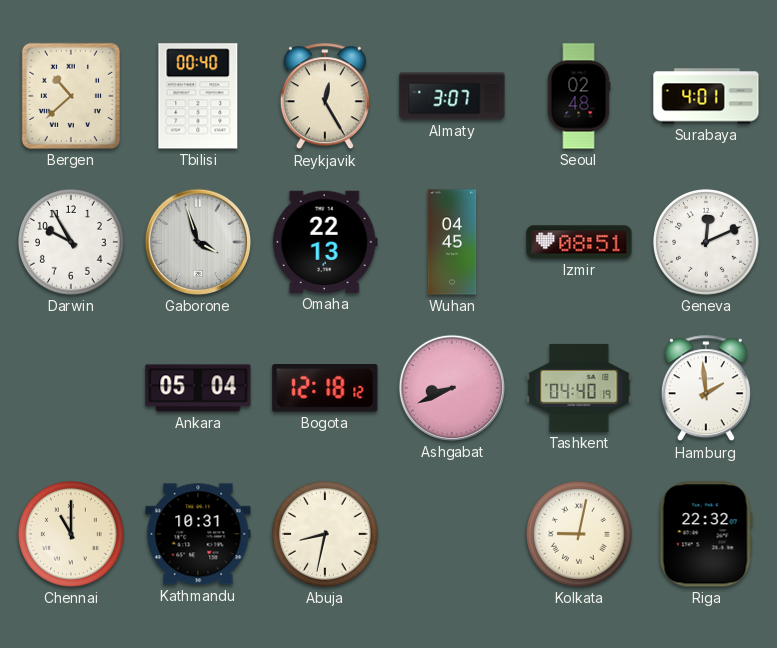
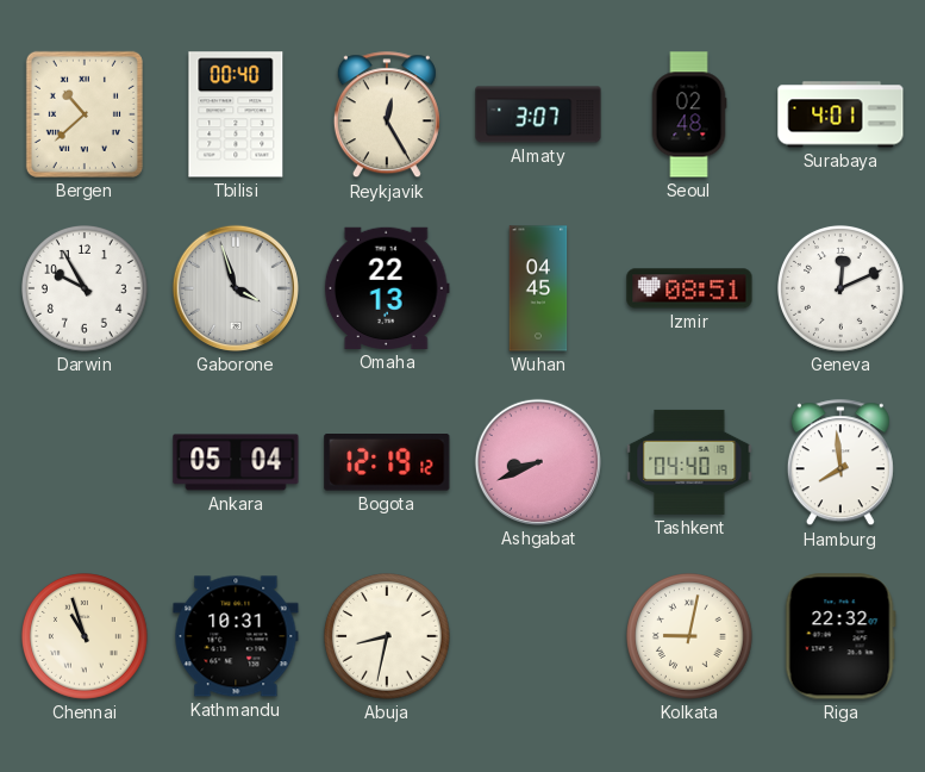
Bogota: 12:18 -> 12:19
Hamburg: 1:59 -> 7:59
Chennai: 11:00 -> 10:57
